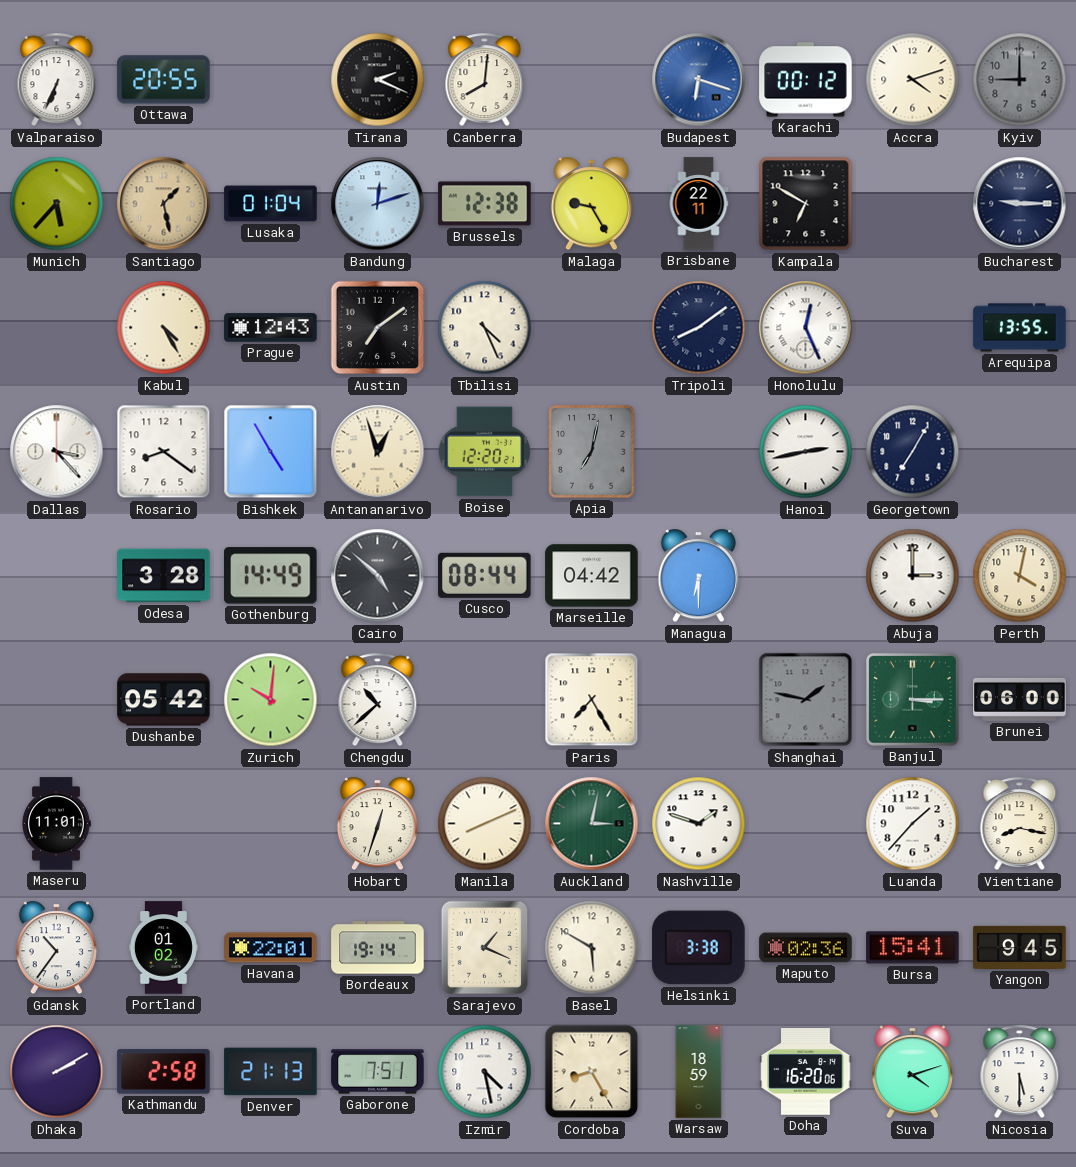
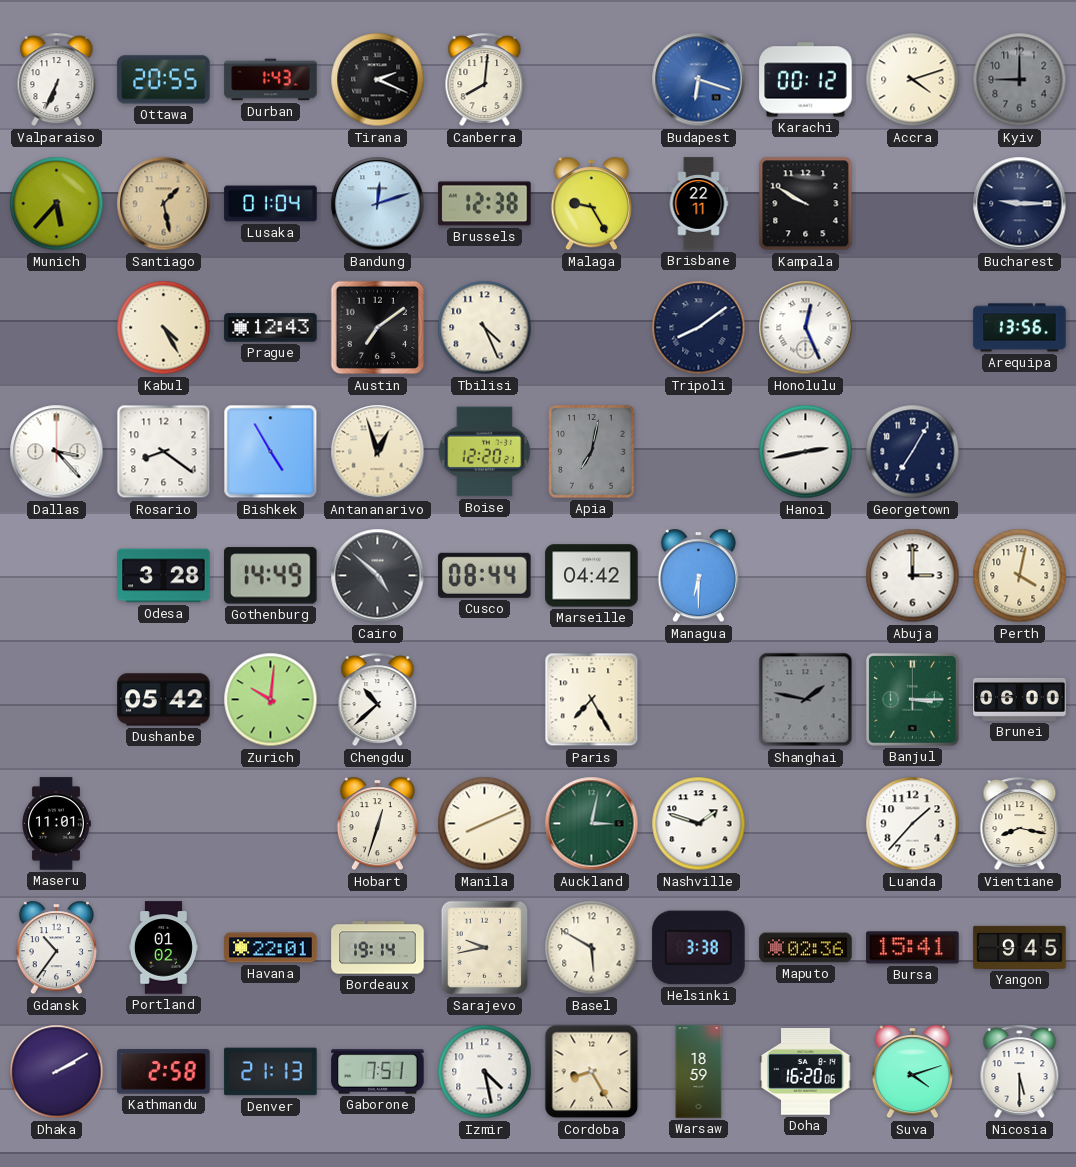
Durban: none -> 1:43
Kampala: 6:50 -> 9:50
Arequipa: 13:55 -> 13:56
Sarajevo: 1:19 -> 9:43
